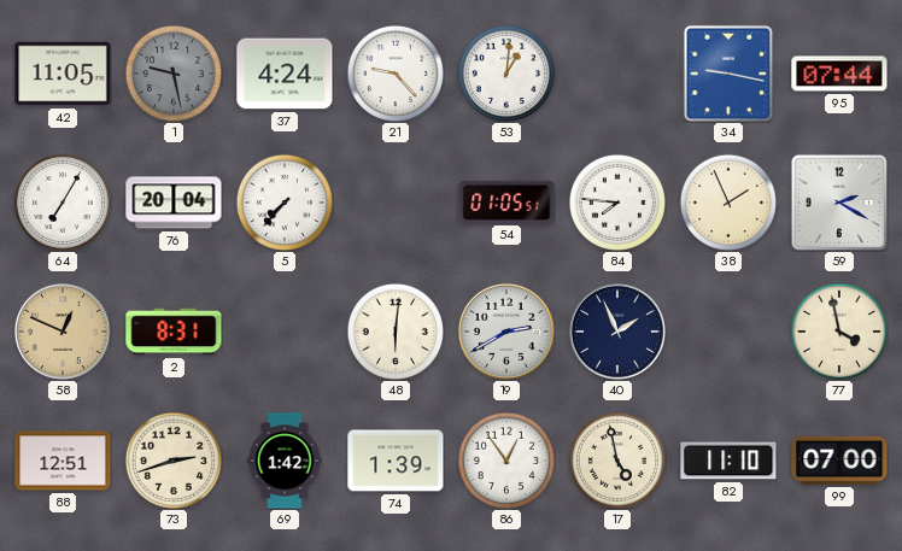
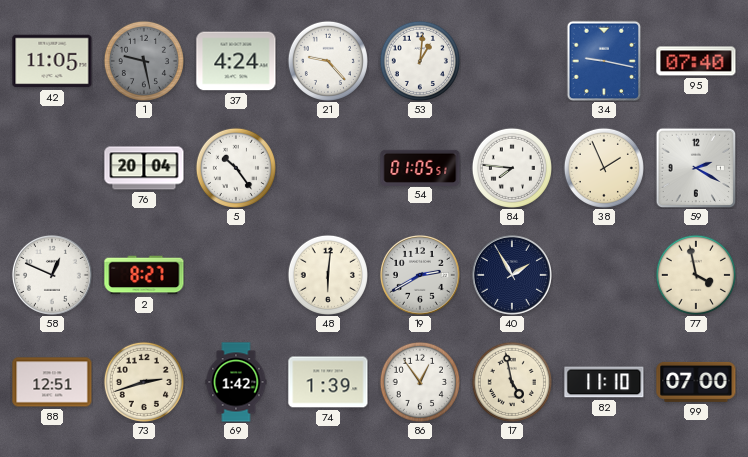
95: 07:44 -> 07:40
64: 7:05 -> none
5: 7:37 -> 10:24
58 dial: champagne -> white
2: 8:31 -> 8:27
40: 1:56 -> 1:55
